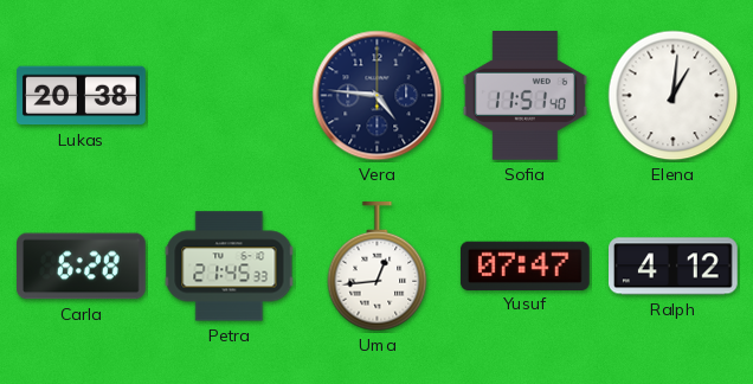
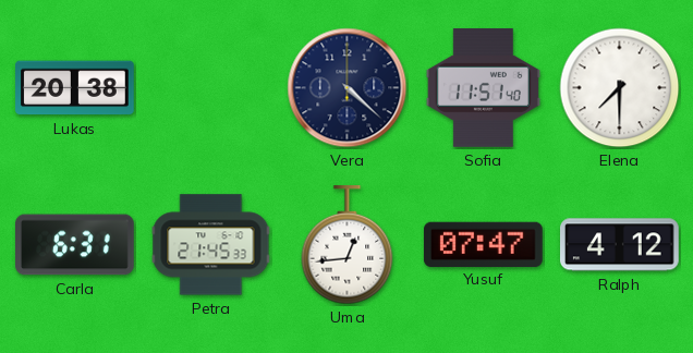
Vera: 4:46 -> 4:22
Elena: 1:01 -> 7:30
Carla: 6:28 -> 6:31
